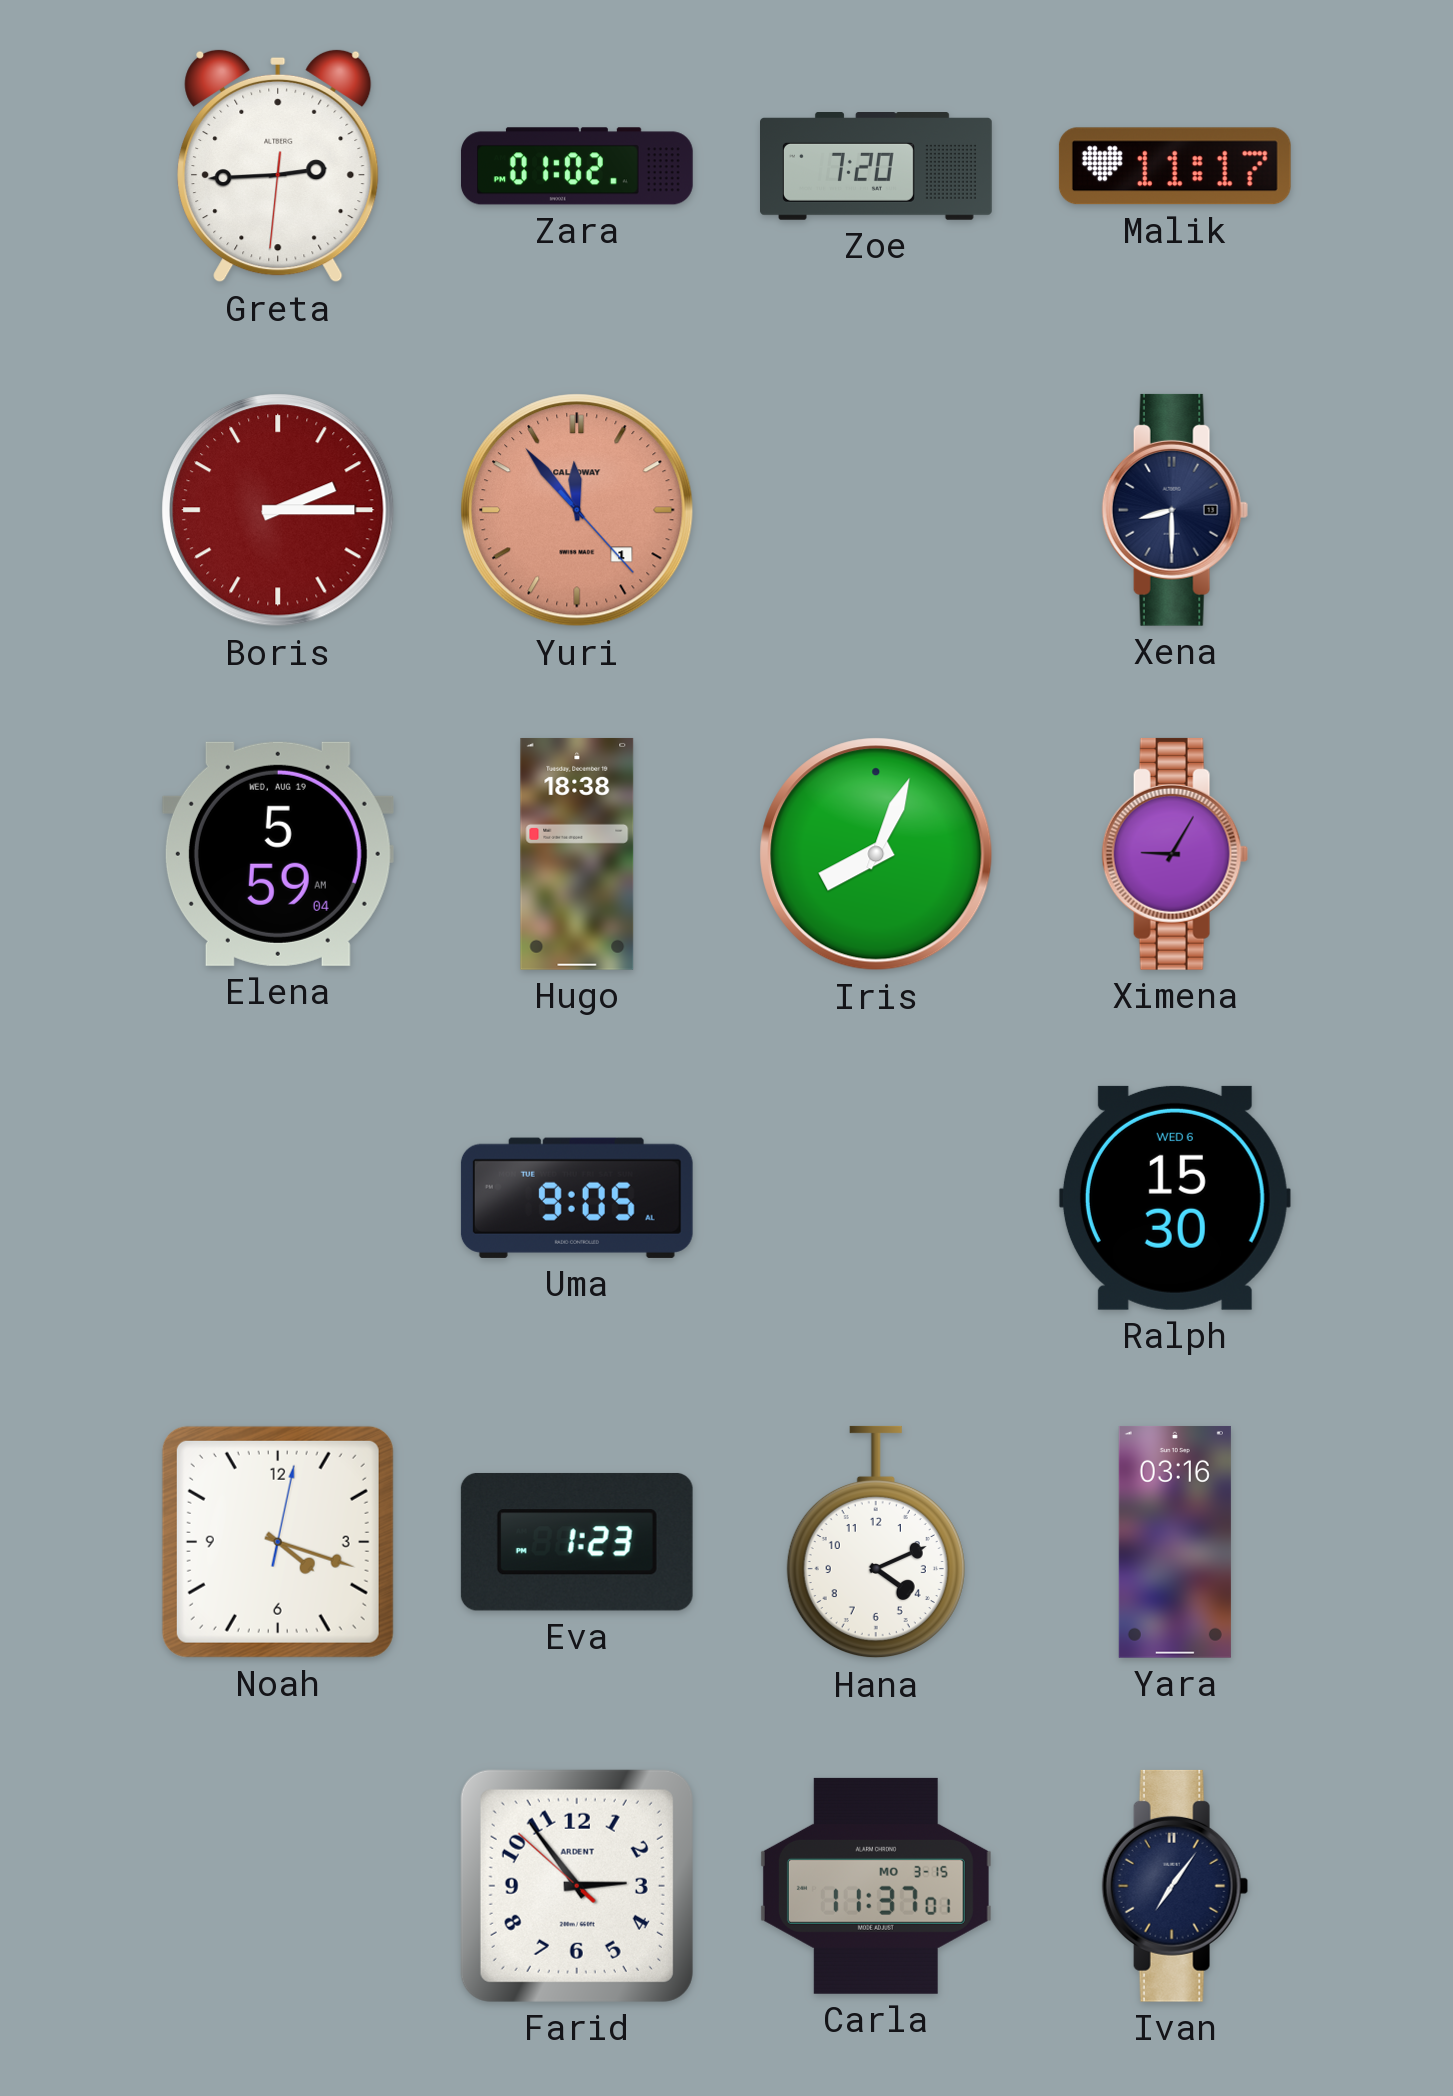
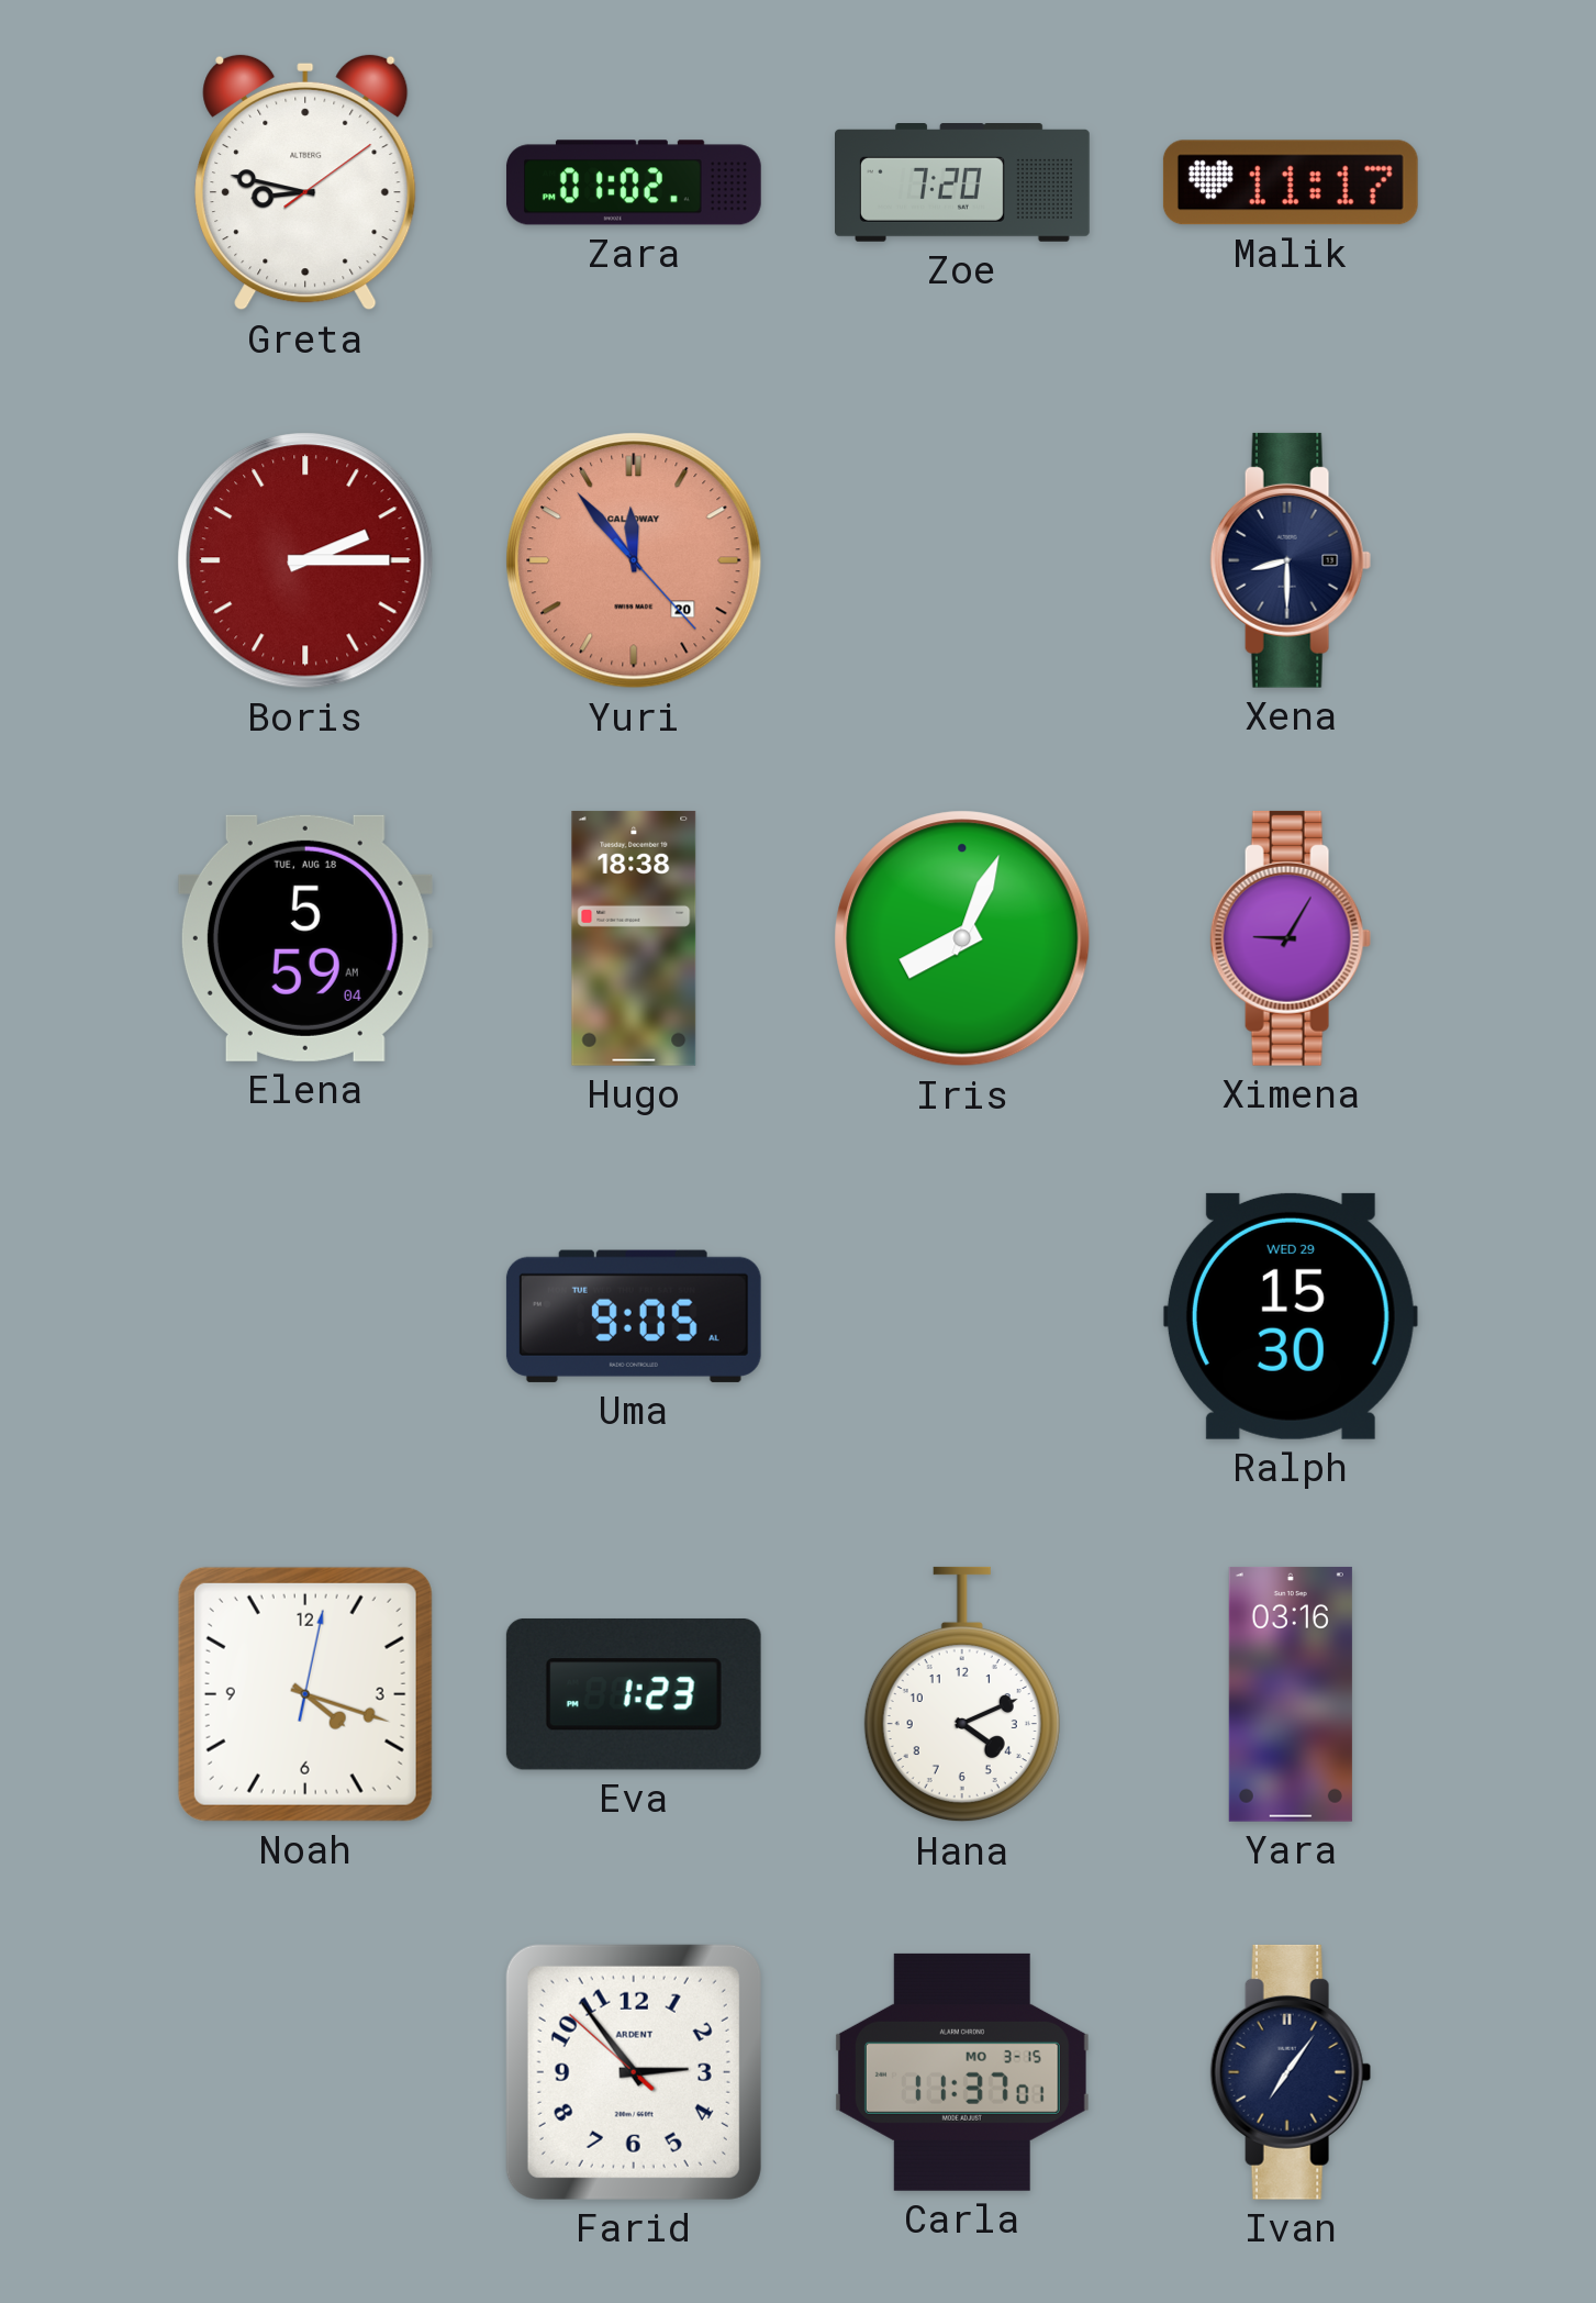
Greta: 2:44 -> 8:47
Yuri date: 1 -> 20
Elena date: WED, AUG 19 -> TUE, AUG 18
Ralph date: WED 6 -> WED 29
